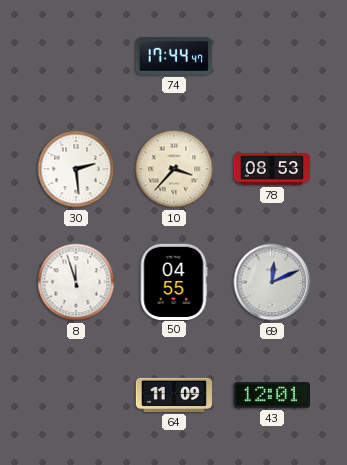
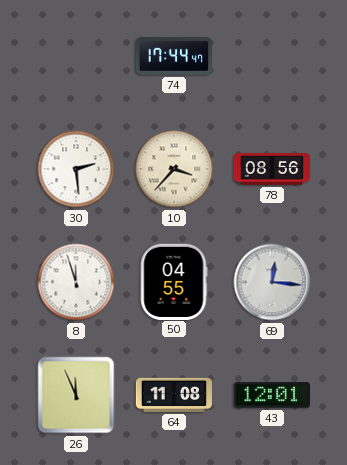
78: 08:53 -> 08:56
69: 12:11 -> 12:16
26: none -> 11:56
64: 11:09 -> 11:08
